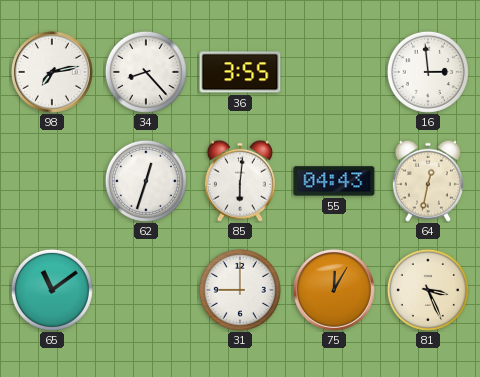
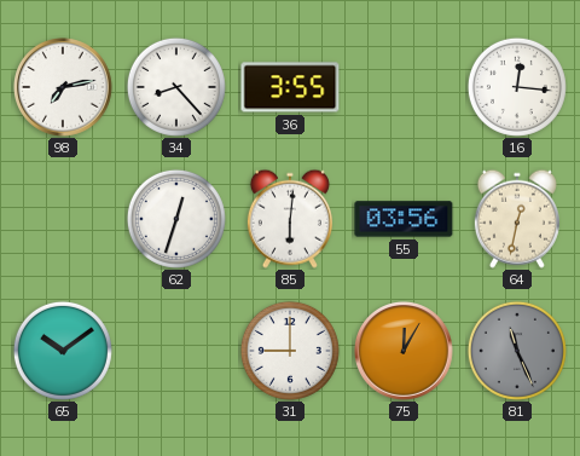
16: 2:59 -> 12:16
55: 04:43 -> 03:56
65: 11:09 -> 10:09
81: 3:26 -> 11:26
81 dial: cream -> grey
